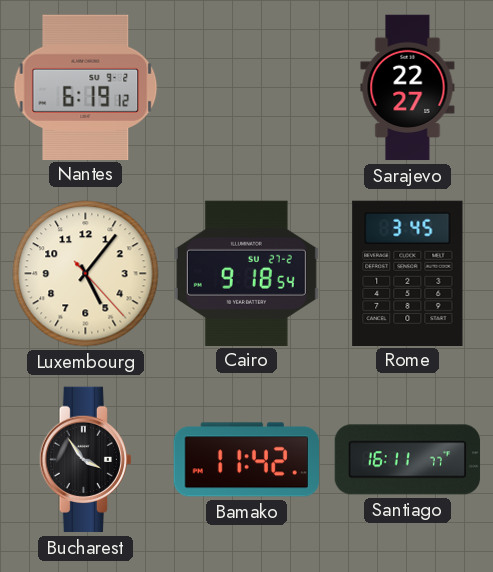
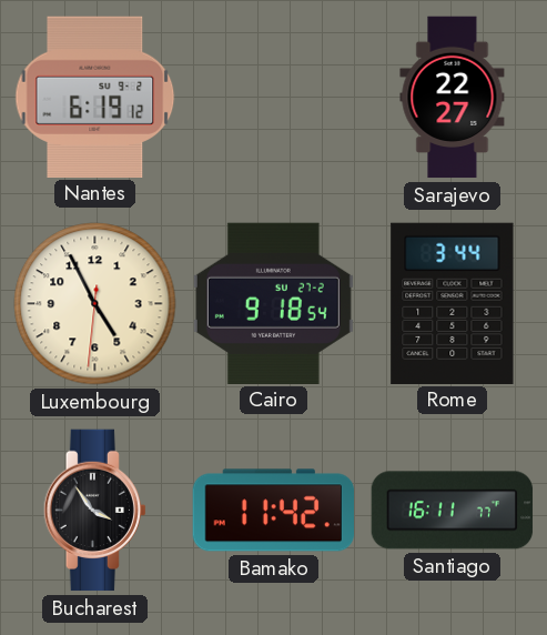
Luxembourg: 5:06 -> 4:55
Rome: 3:45 -> 3:44
